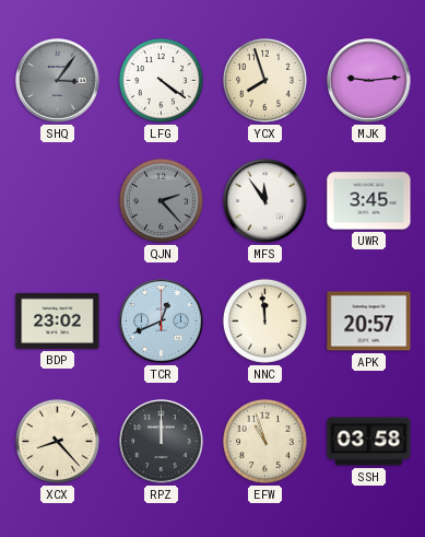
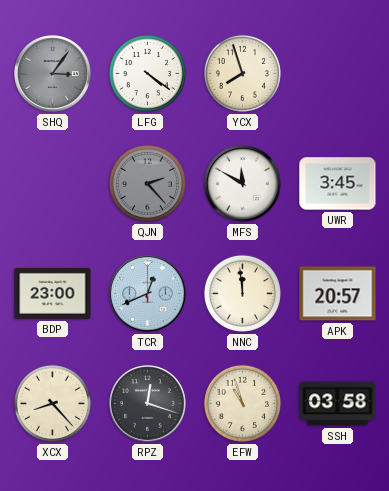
MJK: 9:14 -> none
MFS: 11:54 -> 11:50
BDP: 23:02 -> 23:00
RPZ: 12:00 -> 12:18
